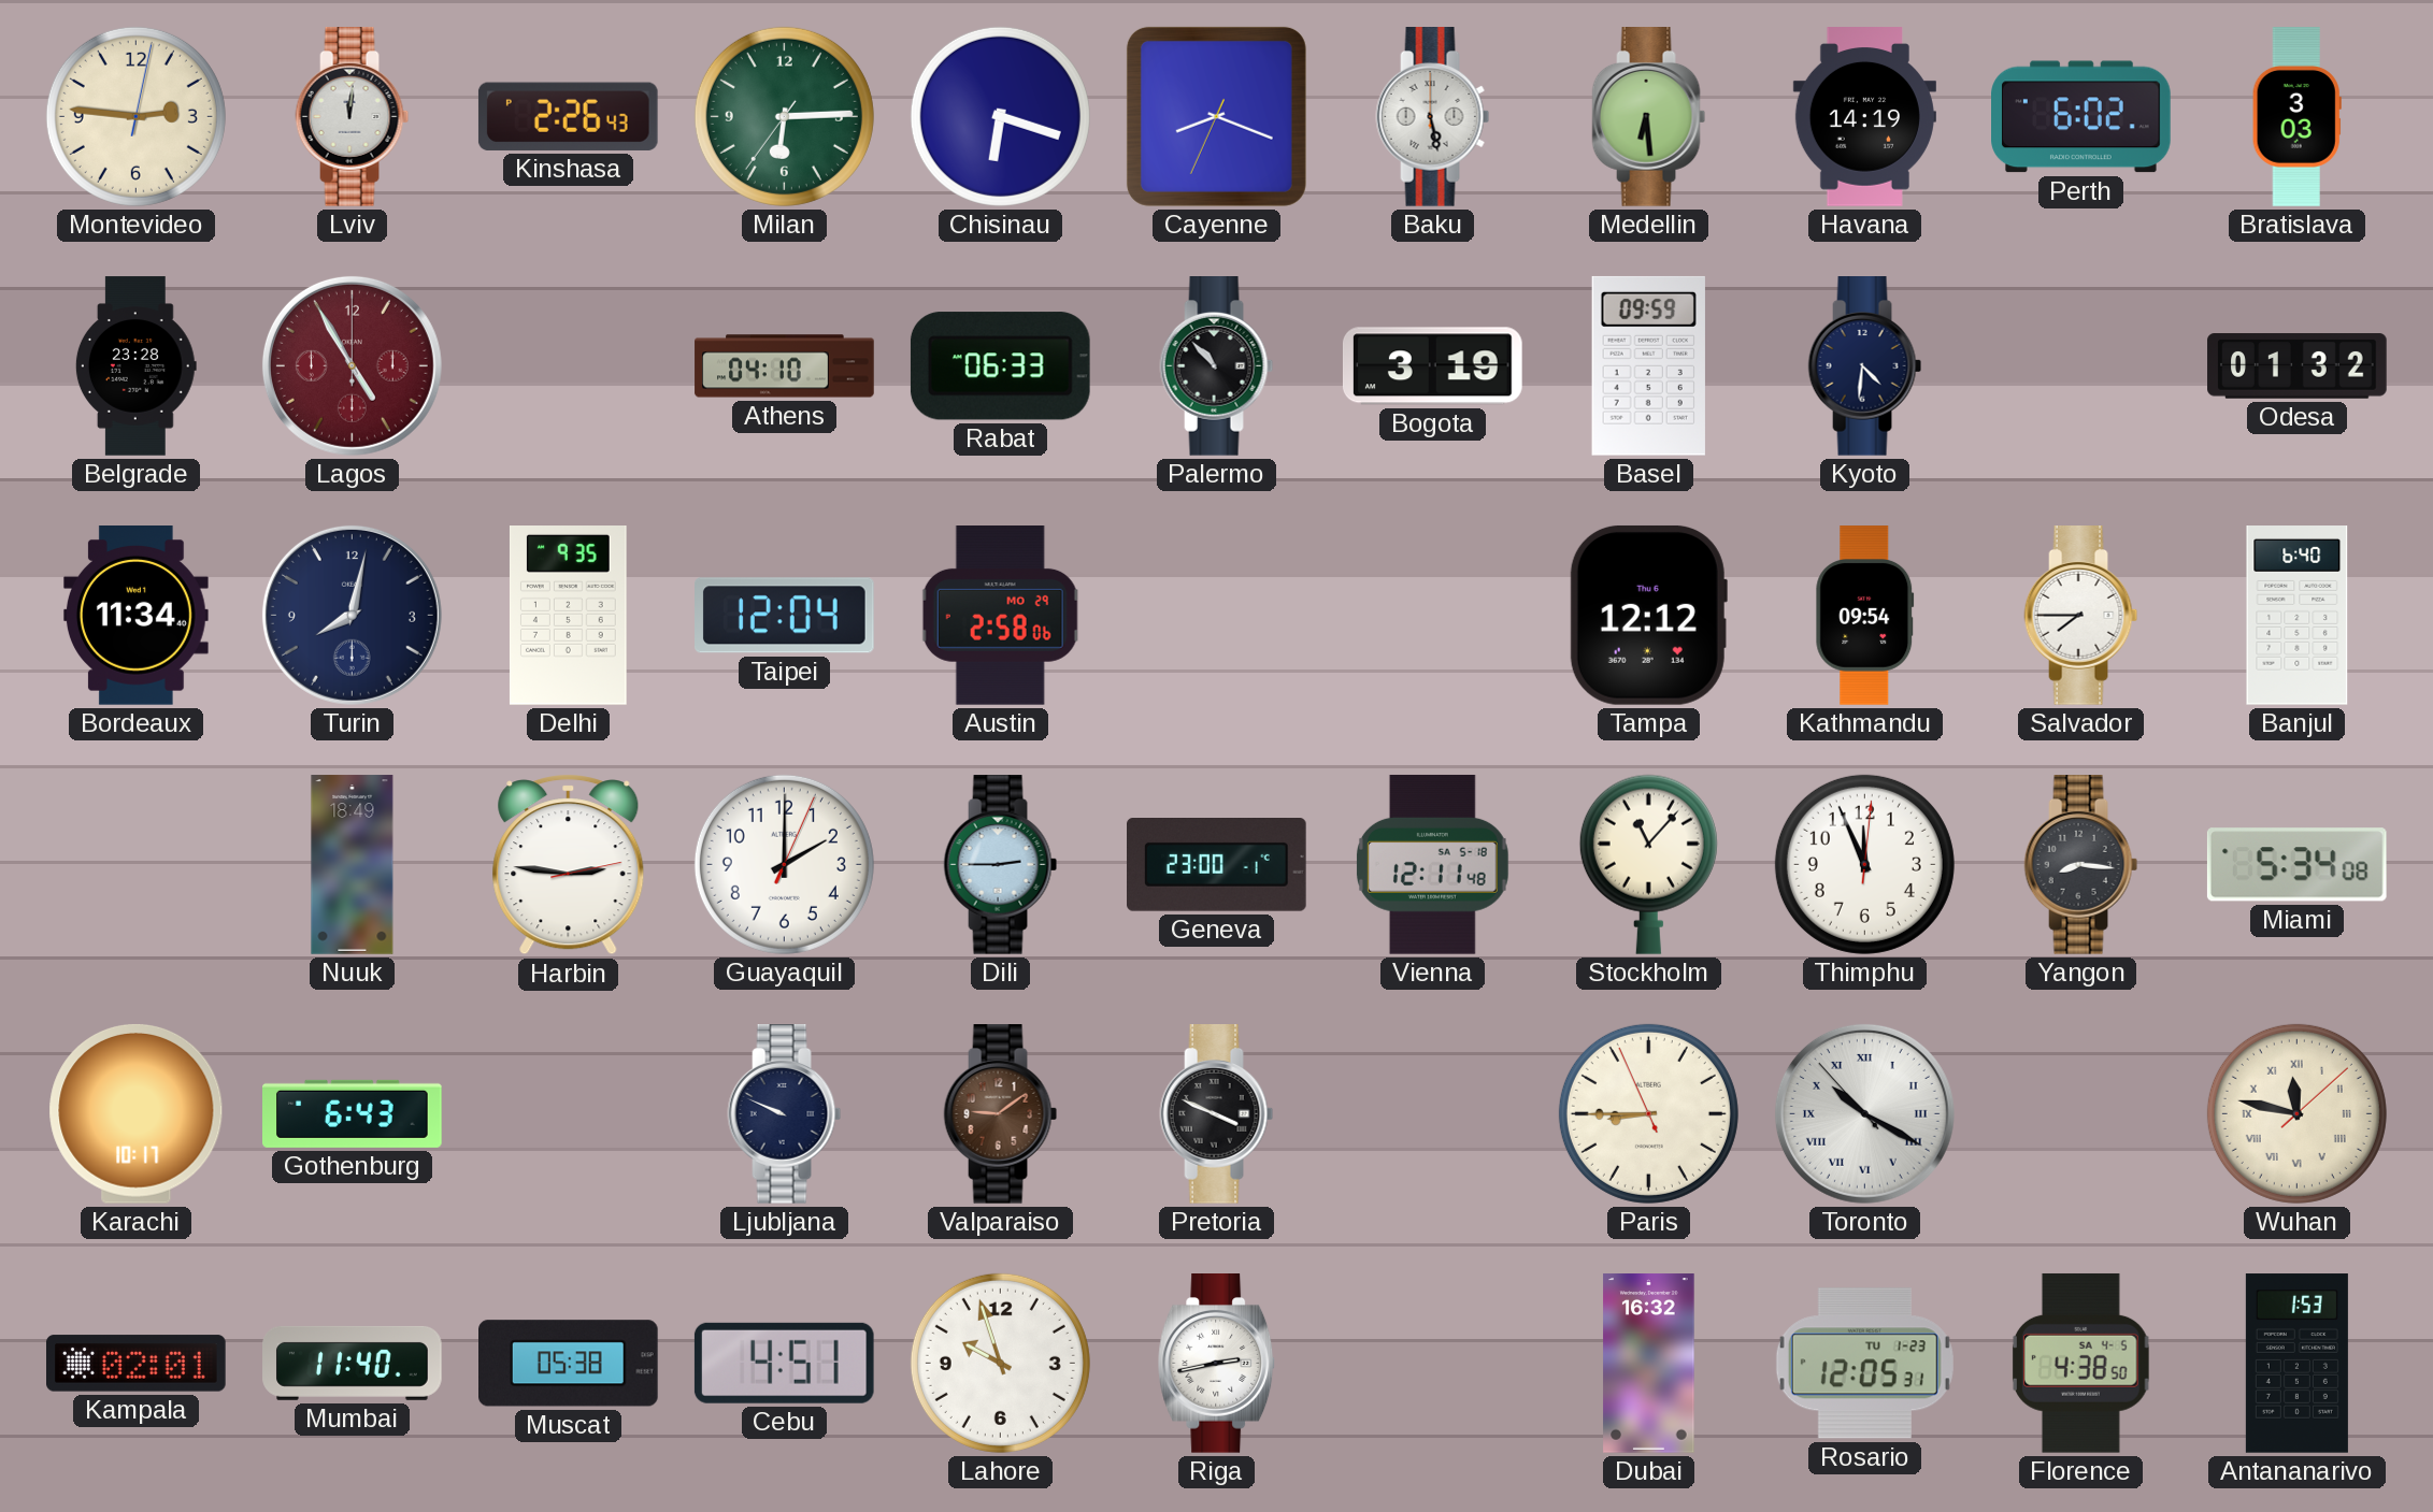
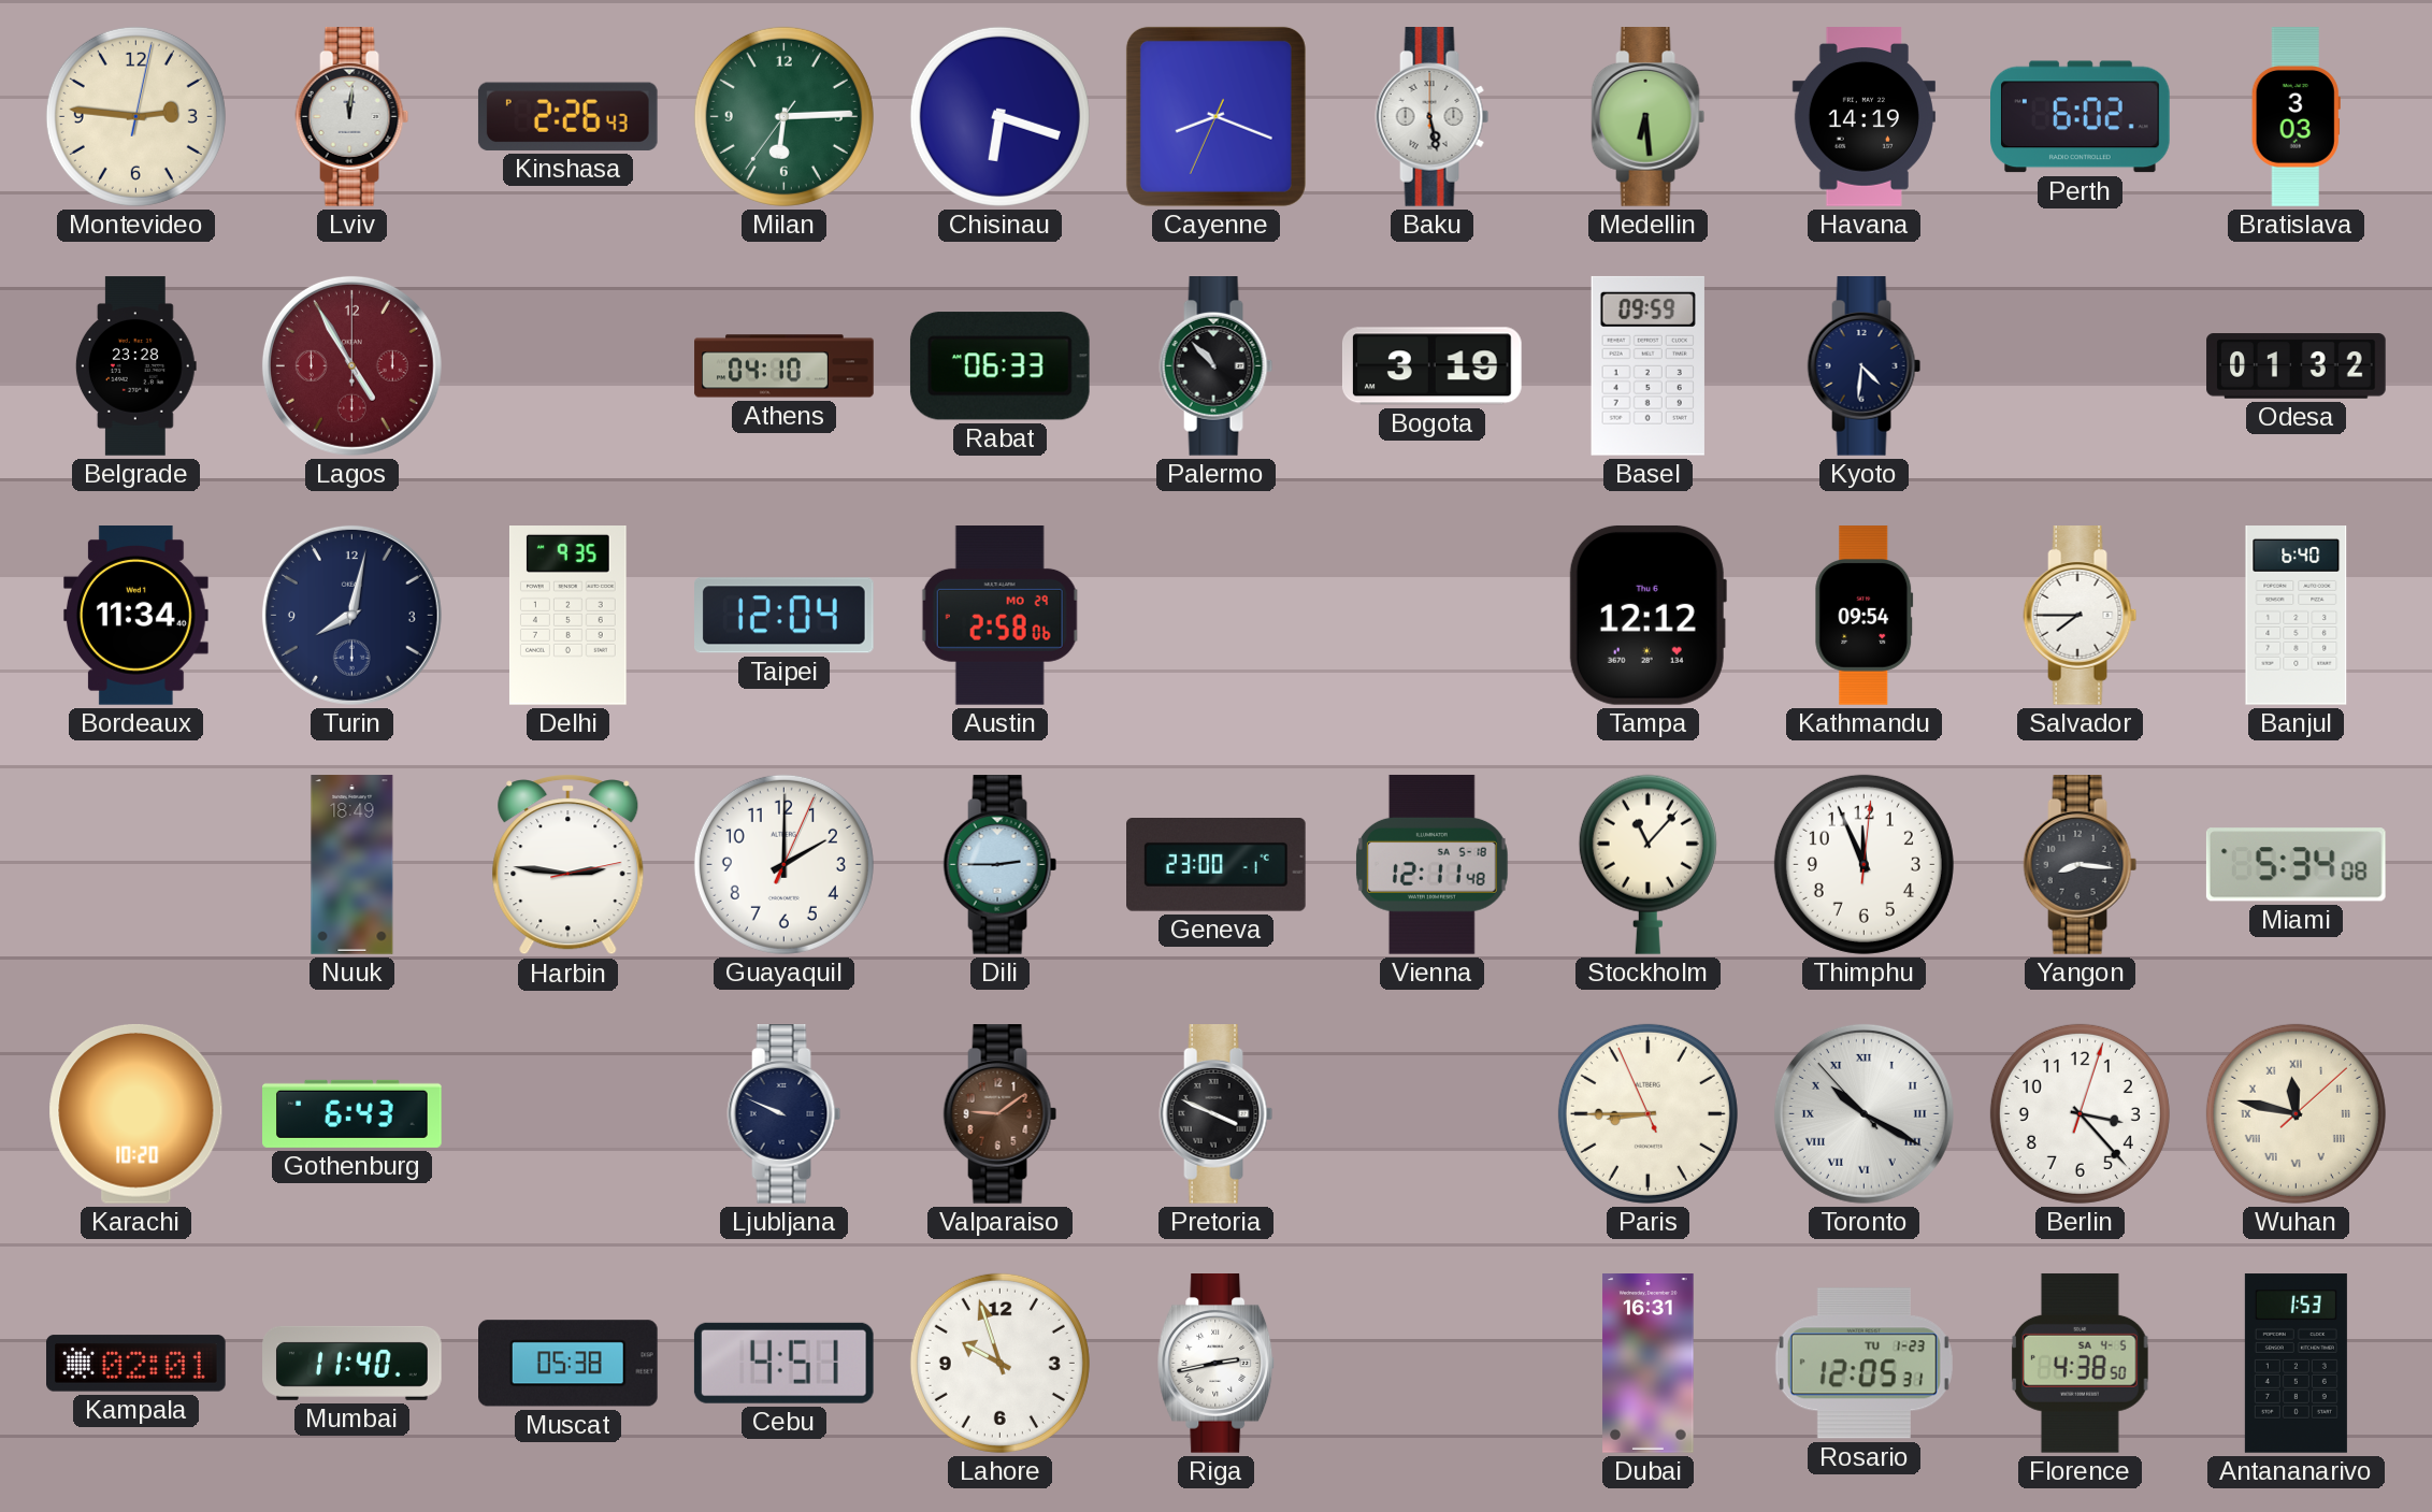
Karachi: 10:17 -> 10:20
Berlin: none -> 3:23
Dubai: 16:32 -> 16:31
